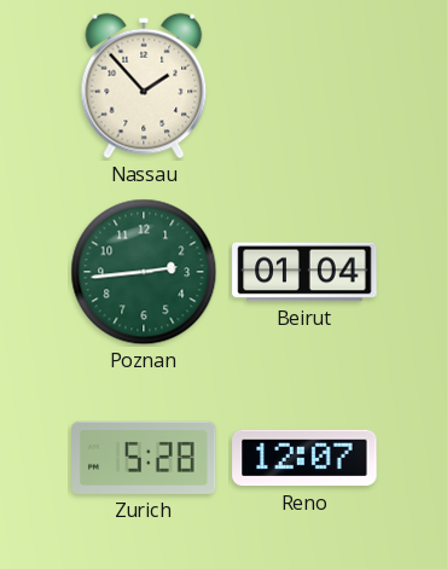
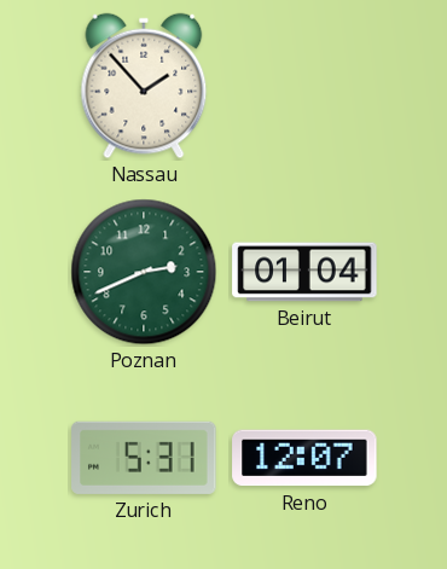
Poznan: 2:44 -> 2:41
Zurich: 5:28 -> 5:31
